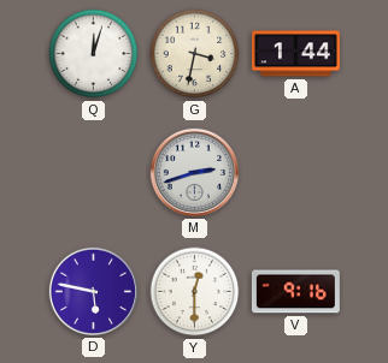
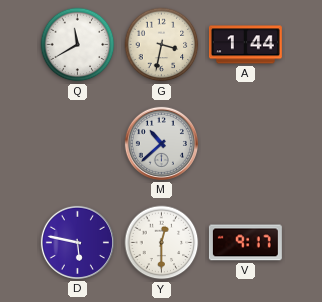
Q: 12:03 -> 11:40
M: 2:42 -> 10:38
V: 9:16 -> 9:17
